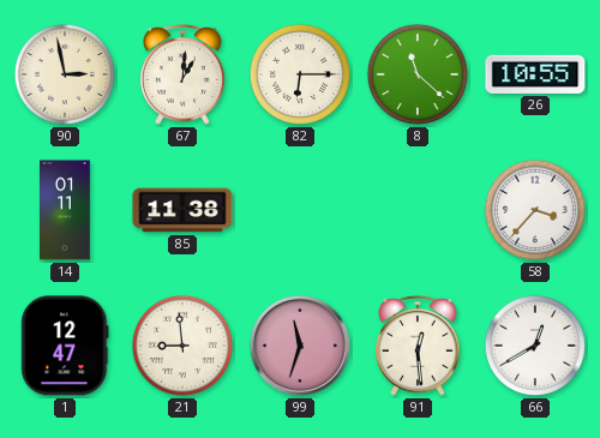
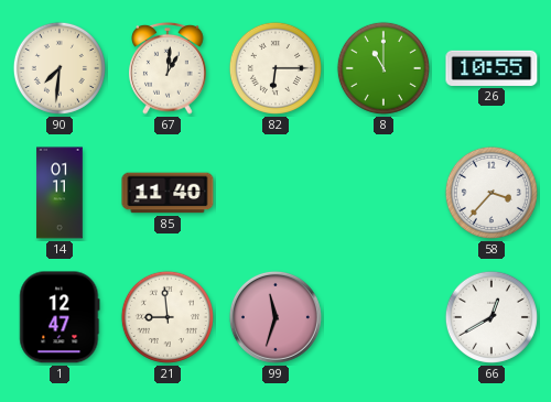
90: 2:58 -> 7:31
8: 11:22 -> 11:00
85: 11:38 -> 11:40
91: 12:29 -> none
